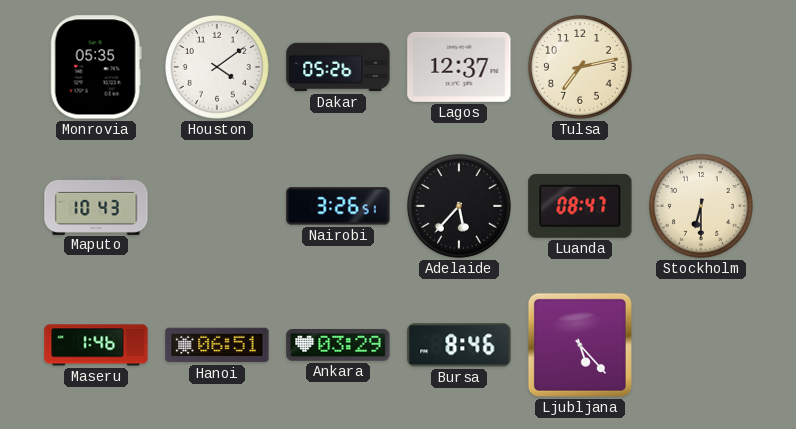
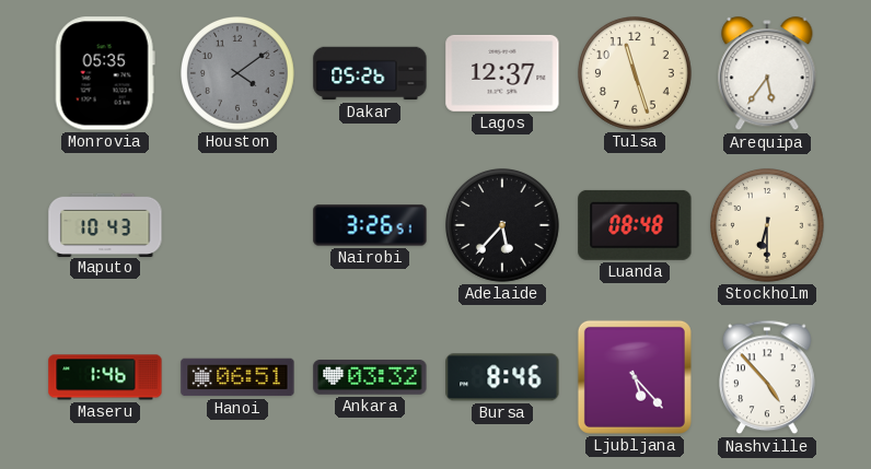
Houston dial: white -> grey
Tulsa: 7:13 -> 11:27
Arequipa: none -> 5:36
Luanda: 08:47 -> 08:48
Ankara: 03:29 -> 03:32
Nashville: none -> 4:53
